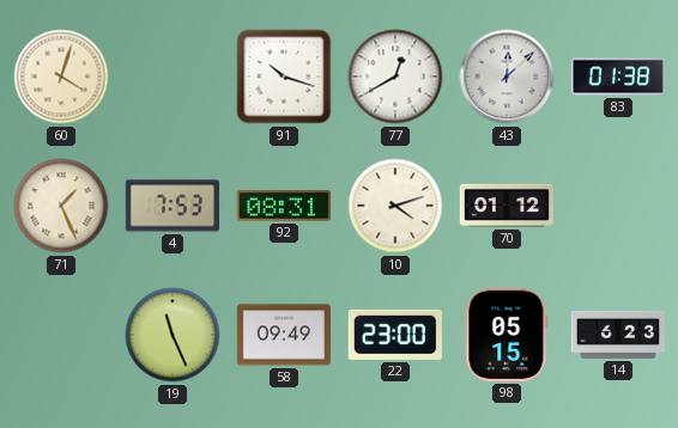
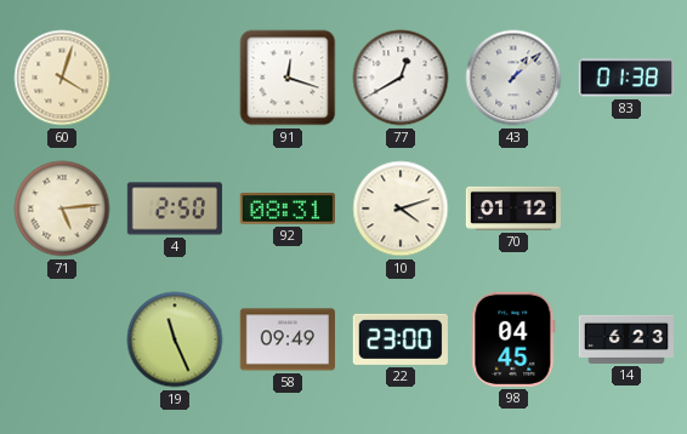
91: 10:18 -> 12:18
43: 12:08 -> 1:08
71: 1:26 -> 5:14
4: 7:53 -> 2:50
98: 05:15 -> 04:45
